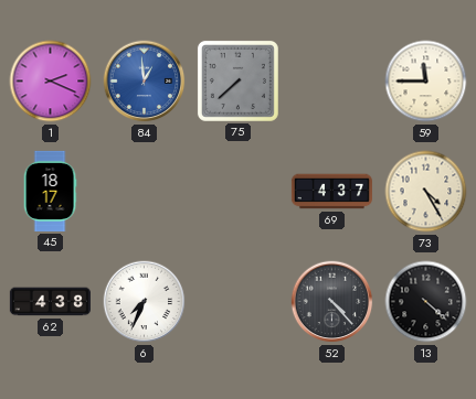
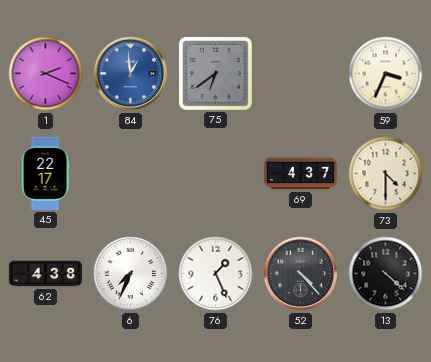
75: 7:38 -> 6:39
59: 11:45 -> 3:34
45: 18:17 -> 22:17
73: 4:25 -> 4:30
76: none -> 1:26
